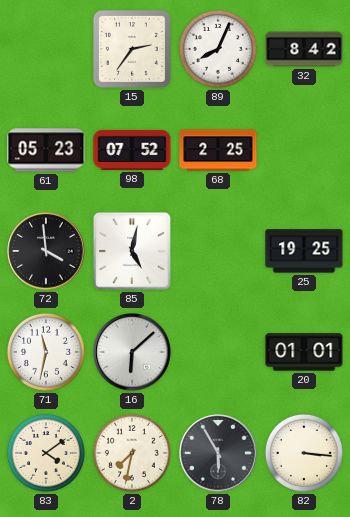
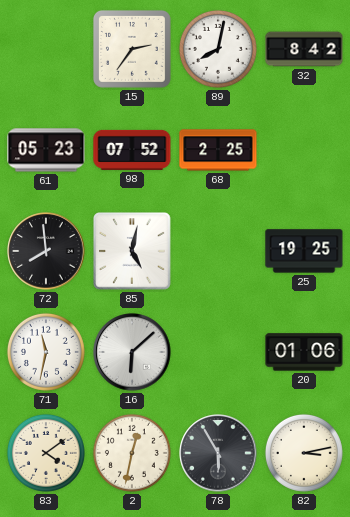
89: 8:04 -> 8:02
72: 3:59 -> 7:59
20: 01:01 -> 01:06
2: 7:32 -> 12:32
82: 3:16 -> 3:13
